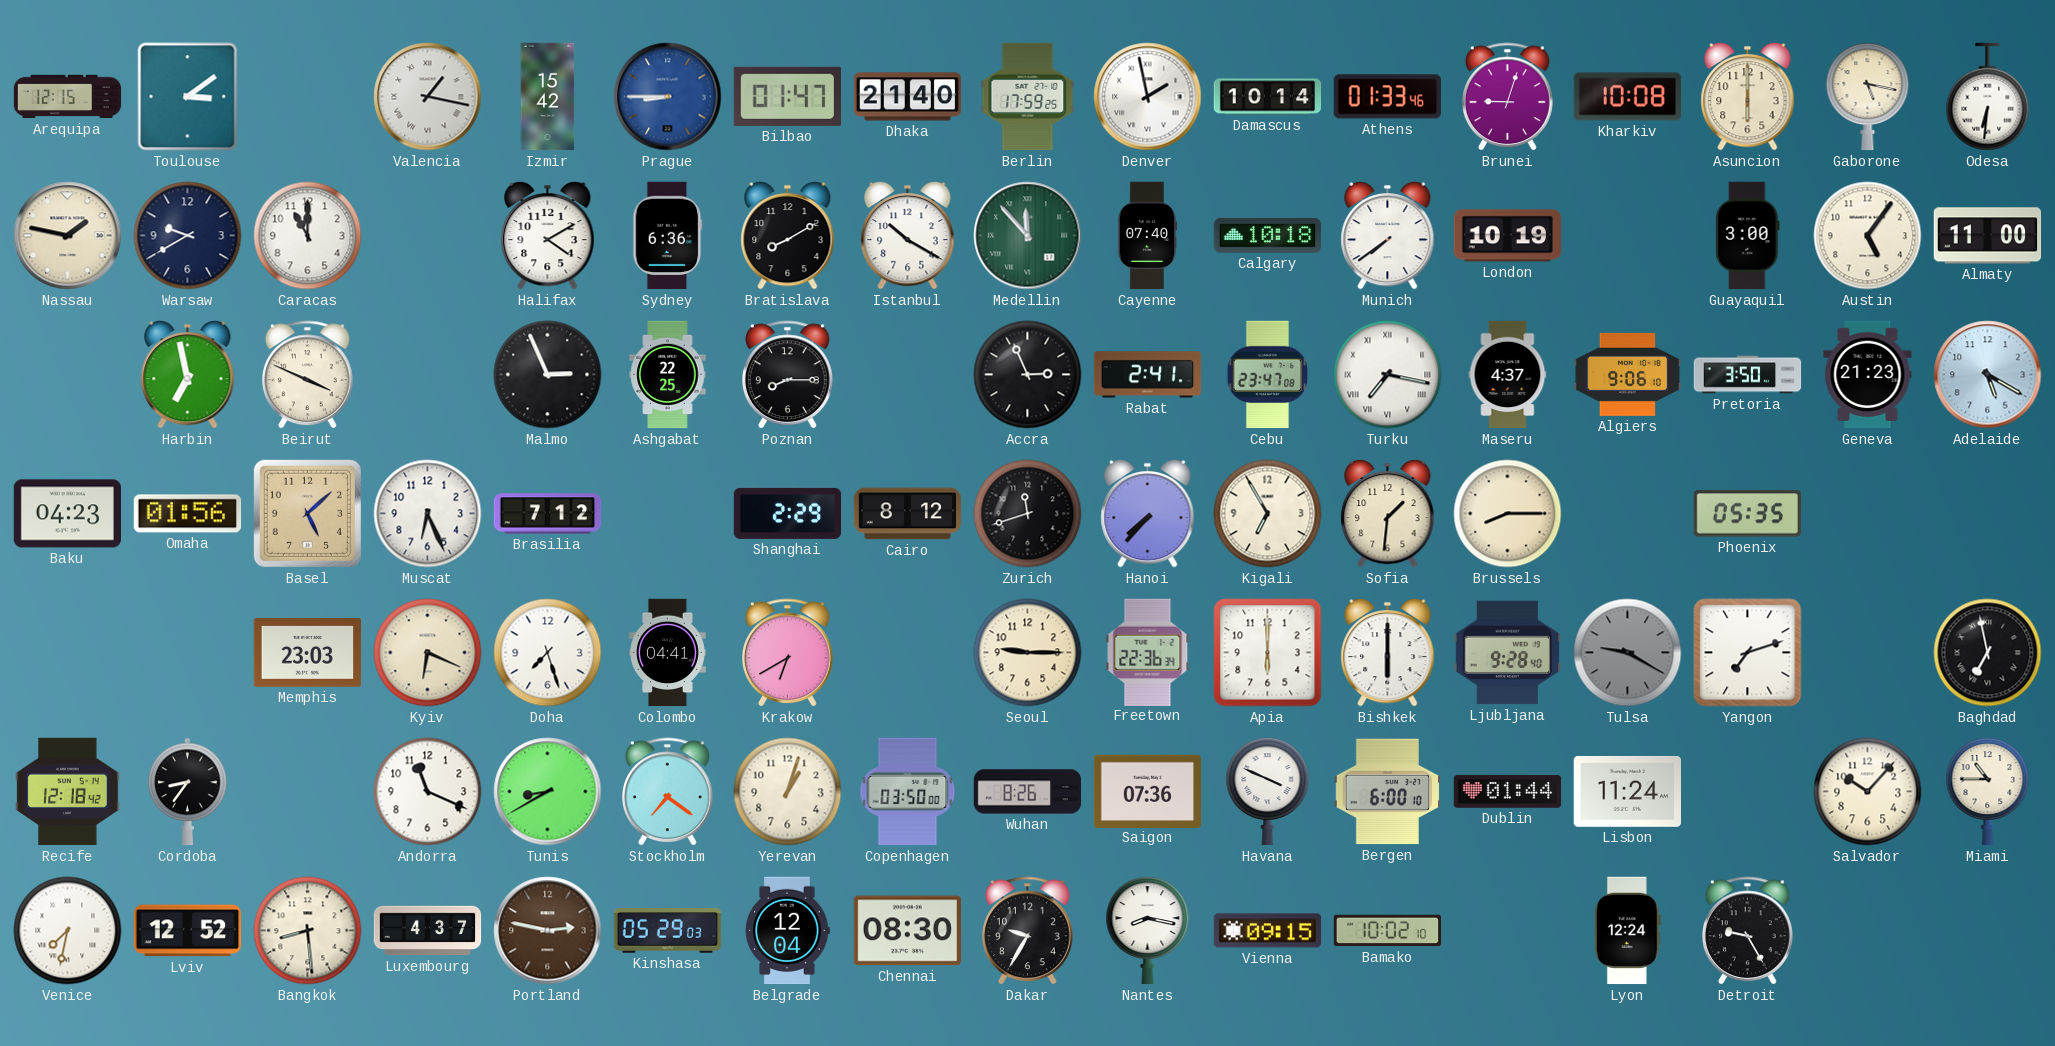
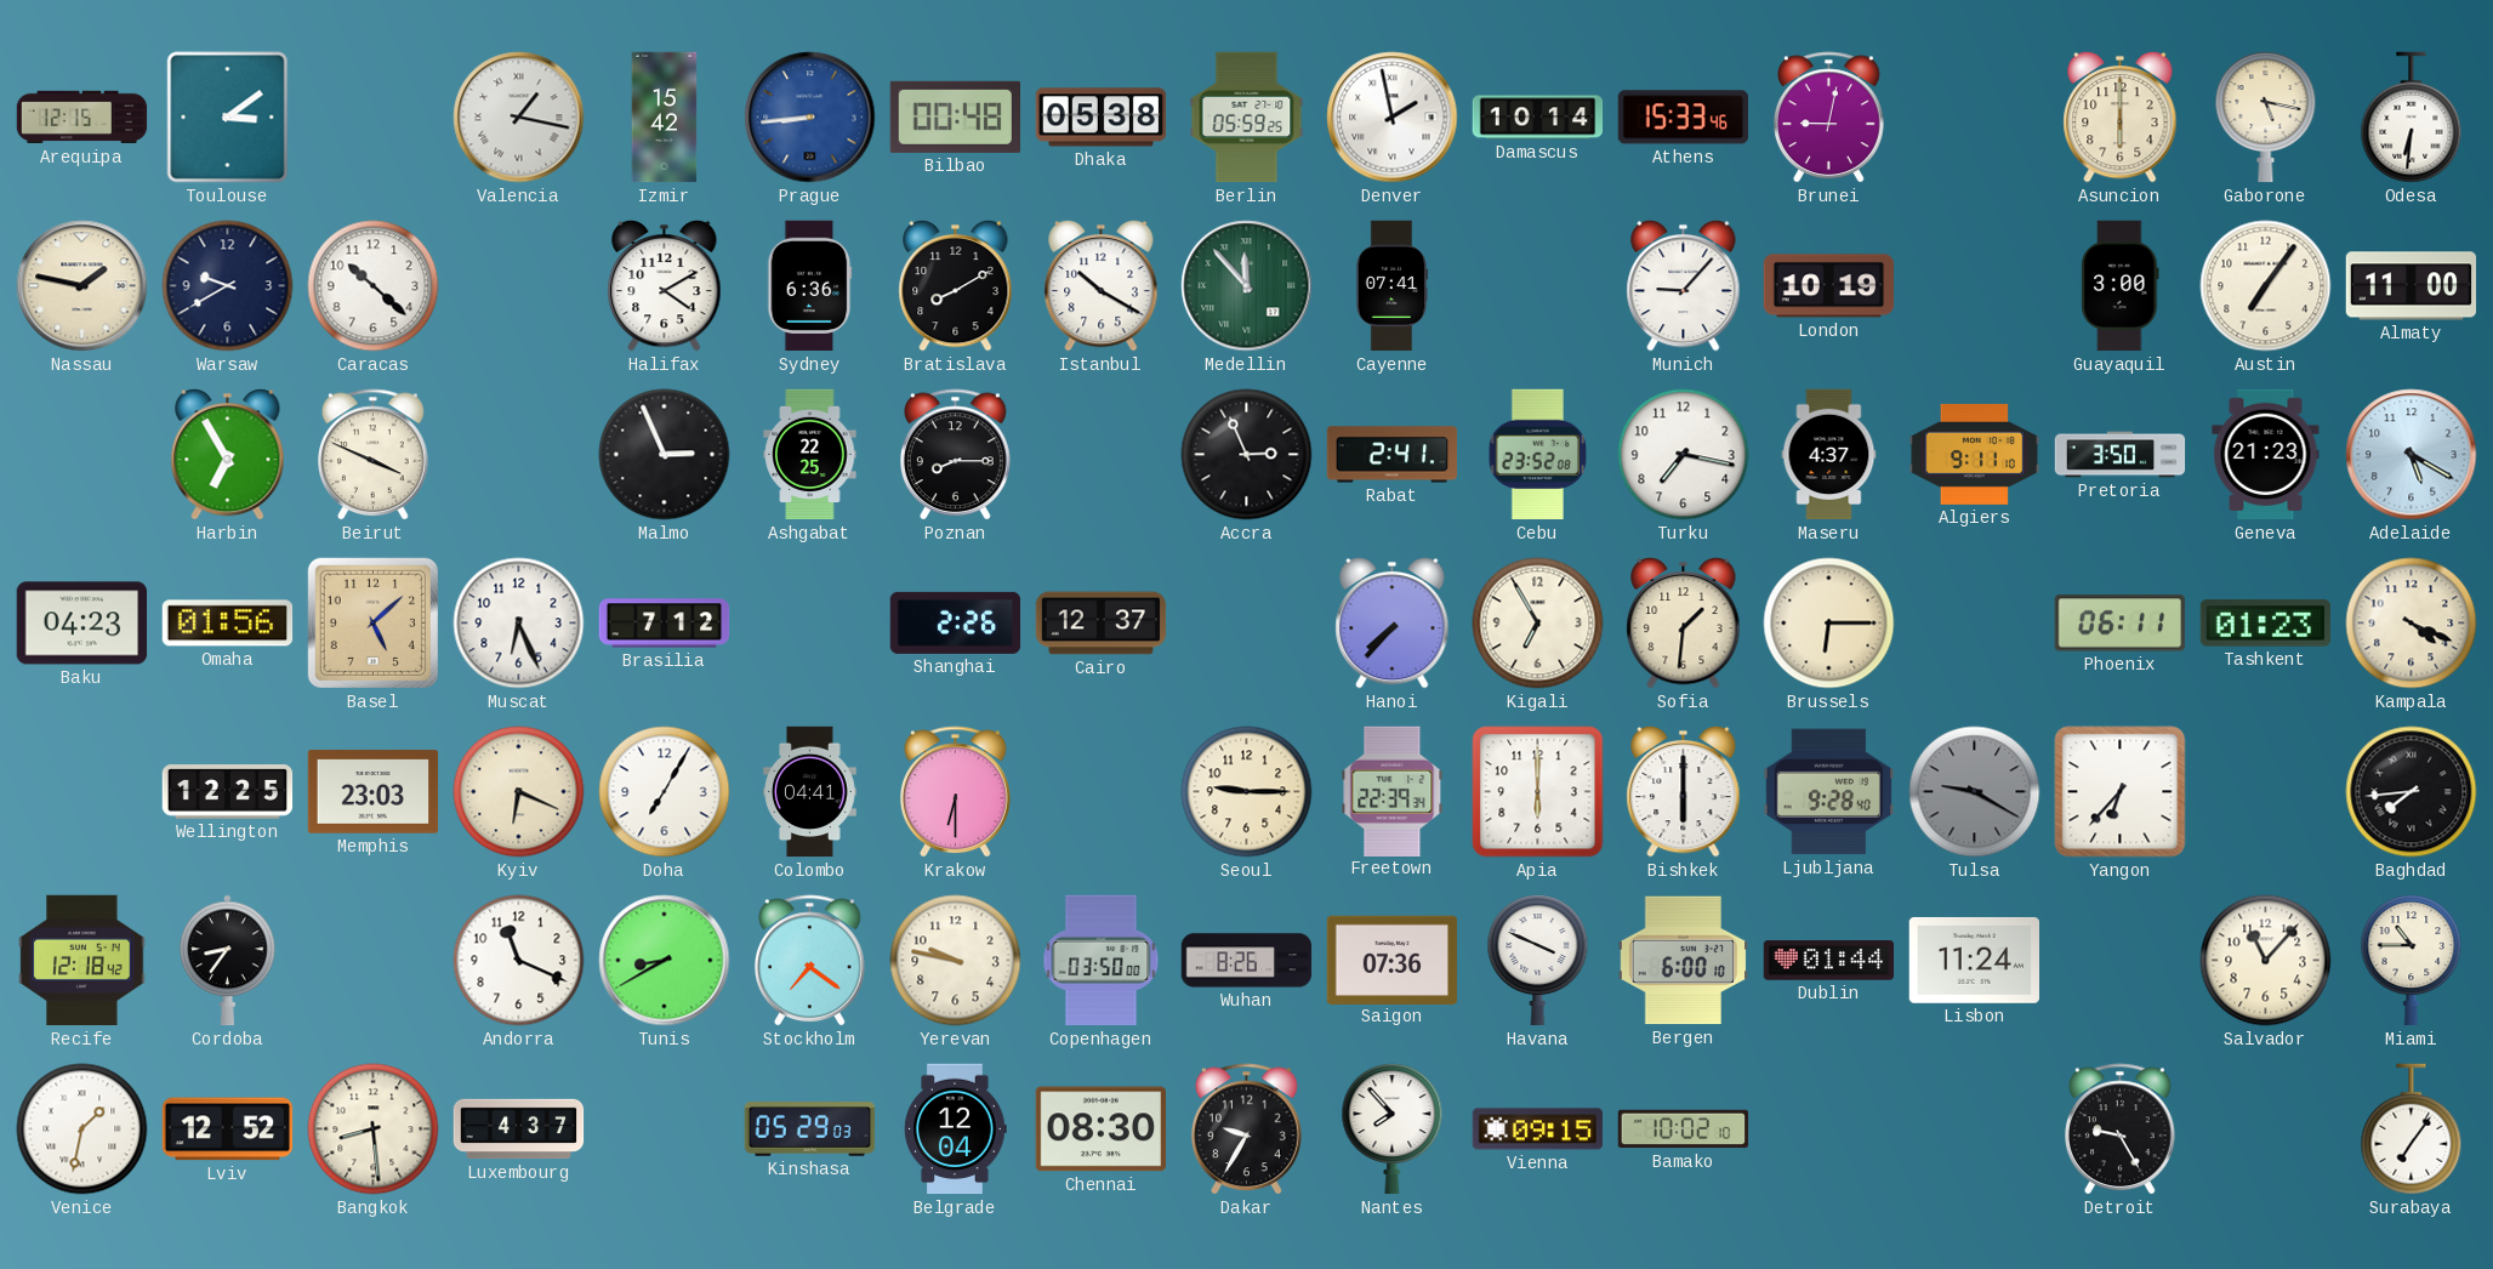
Prague: 8:45 -> 8:44
Bilbao: 01:47 -> 00:48
Dhaka: 21:40 -> 05:38
Berlin: 17:59 -> 05:59
Athens: 01:33 -> 15:33
Brunei: 9:03 -> 9:02
Kharkiv: 10:08 -> none
Caracas: 11:00 -> 10:22
Cayenne: 07:40 -> 07:41
Calgary: 10:18 -> none
Munich: 7:39 -> 9:07
Austin: 5:06 -> 7:06
Harbin: 6:58 -> 6:55
Cebu: 23:47 -> 23:52
Turku numerals: Roman -> Arabic
Algiers: 9:06 -> 9:11
Shanghai: 2:29 -> 2:26
Cairo: 8:12 -> 12:37
Zurich: 11:42 -> none
Brussels: 8:15 -> 6:15
Phoenix: 05:35 -> 06:11
Tashkent: none -> 01:23
Kampala: none -> 4:19
Wellington: none -> 12:25
Doha: 7:27 -> 7:05
Krakow: 6:40 -> 6:30
Freetown: 22:36 -> 22:39
Yangon: 7:12 -> 6:37
Baghdad: 6:58 -> 7:44
Yerevan: 1:03 -> 9:47
Salvador: 10:07 -> 11:07
Venice: 7:32 -> 1:32
Portland: 2:47 -> none
Nantes: 8:17 -> 7:53
Lyon: 12:24 -> none
Surabaya: none -> 7:06
